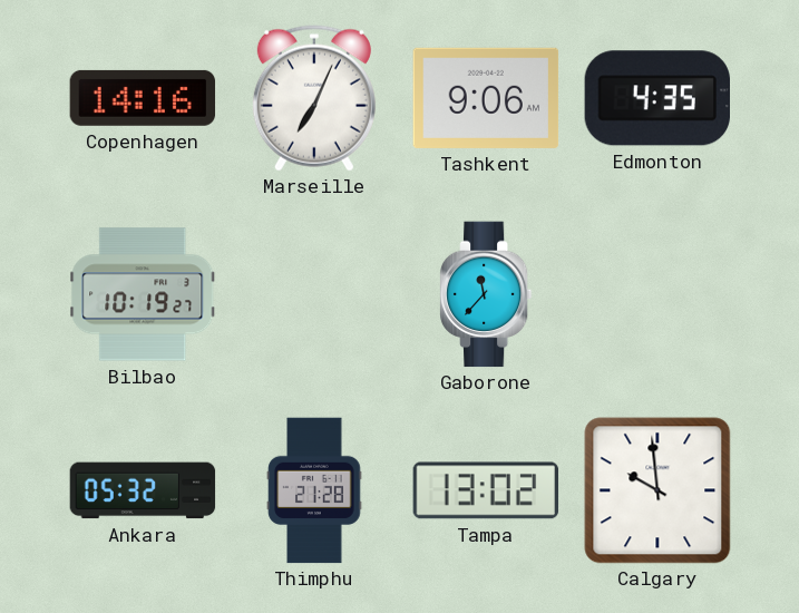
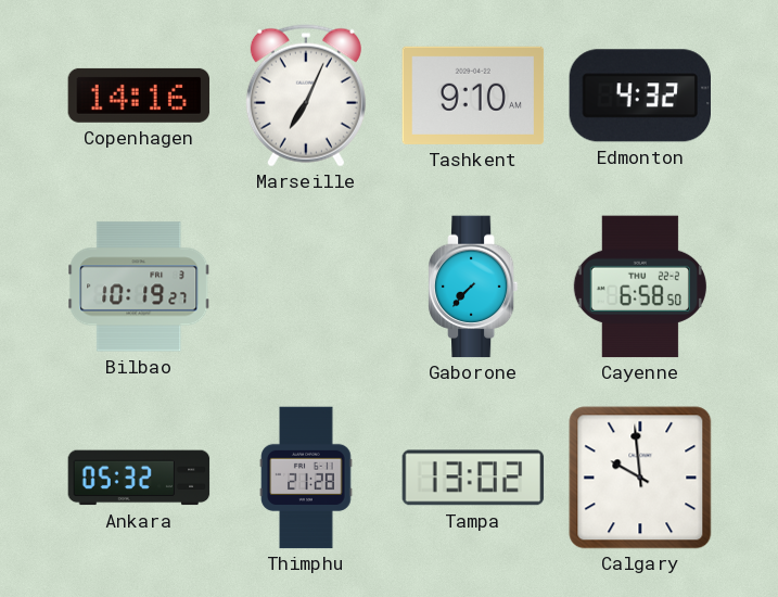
Tashkent: 9:06 -> 9:10
Edmonton: 4:35 -> 4:32
Gaborone: 11:37 -> 7:37
Cayenne: none -> 6:58
